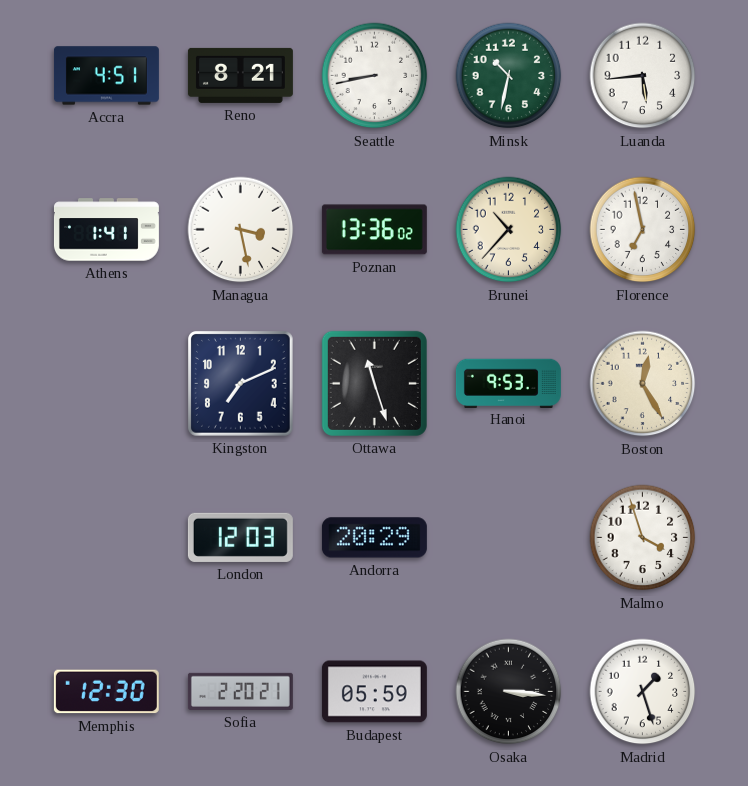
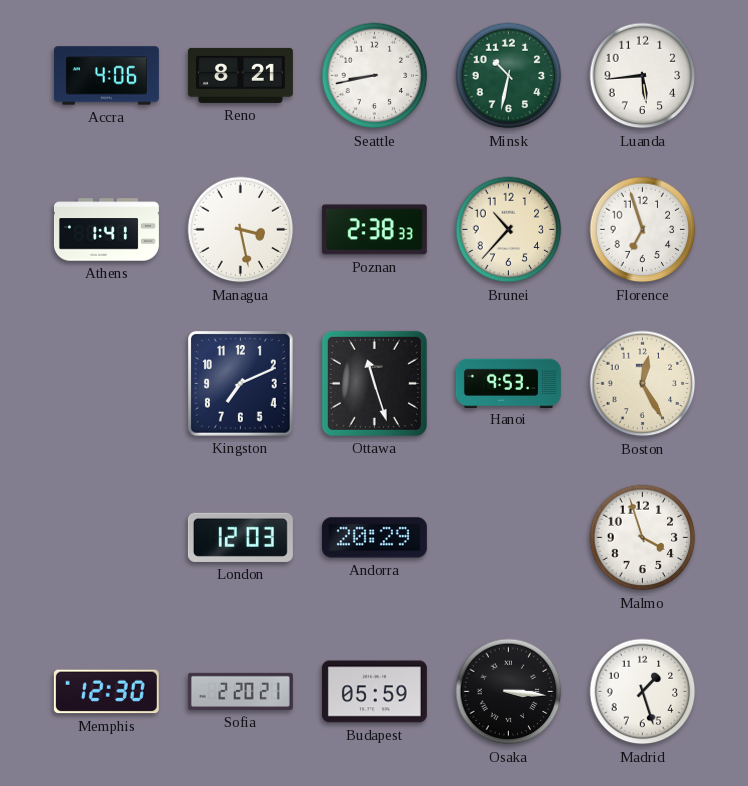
Accra: 4:51 -> 4:06
Poznan: 13:36 -> 2:38
Florence: 6:58 -> 6:57
